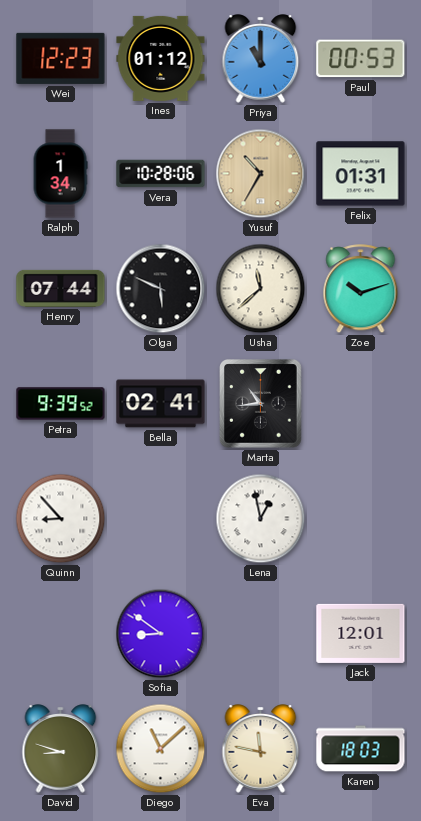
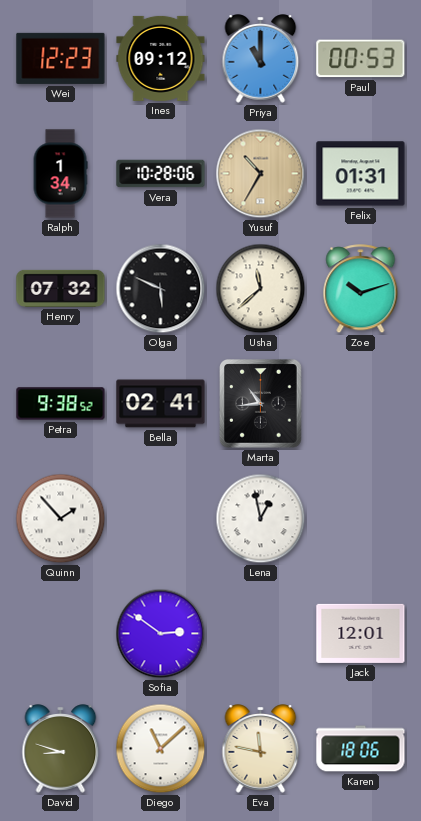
Ines: 01:12 -> 09:12
Henry: 07:44 -> 07:32
Petra: 9:39 -> 9:38
Quinn: 8:53 -> 1:53
Sofia: 8:51 -> 2:51
Karen: 18:03 -> 18:06
